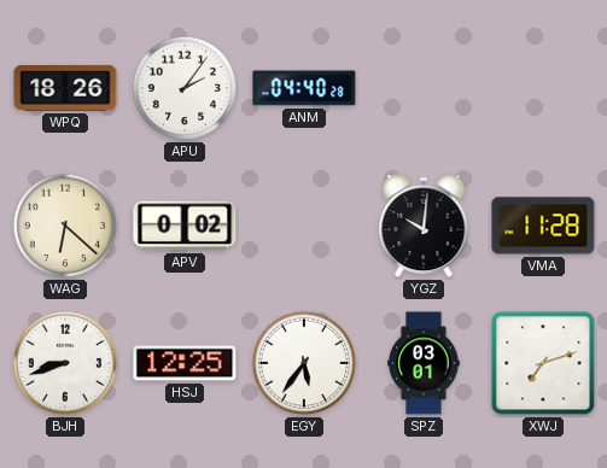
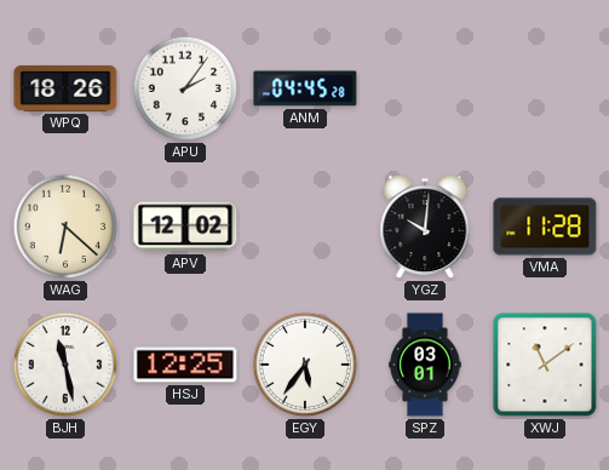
ANM: 04:40 -> 04:45
APV: 0:02 -> 12:02
BJH: 8:42 -> 11:28
XWJ: 7:12 -> 11:09
